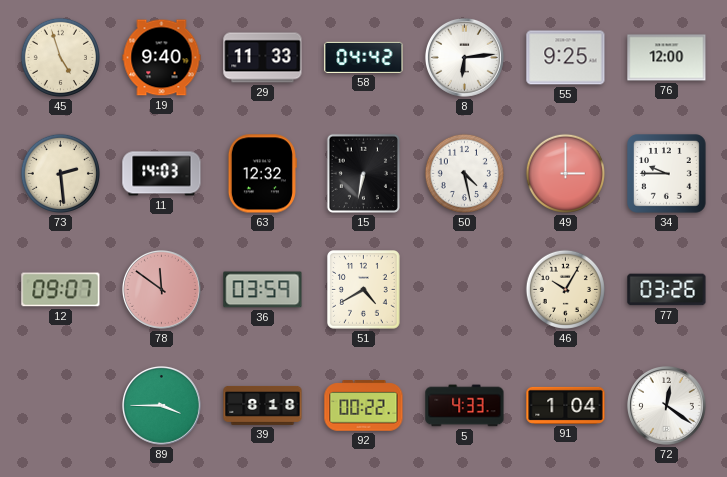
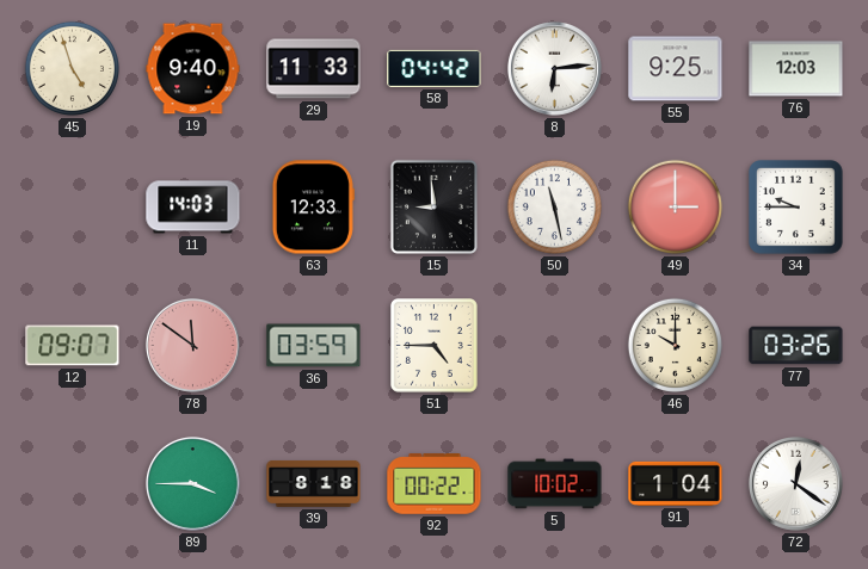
76: 12:00 -> 12:03
73: 2:29 -> none
63: 12:32 -> 12:33
15: 6:32 -> 8:59
50: 4:28 -> 11:28
51: 4:40 -> 4:45
46: 10:05 -> 10:00
5: 4:33 -> 10:02
